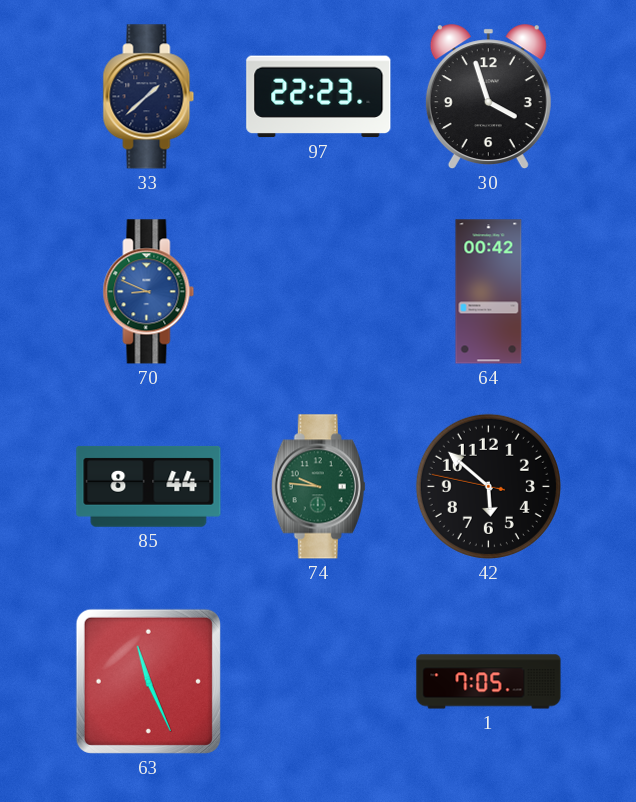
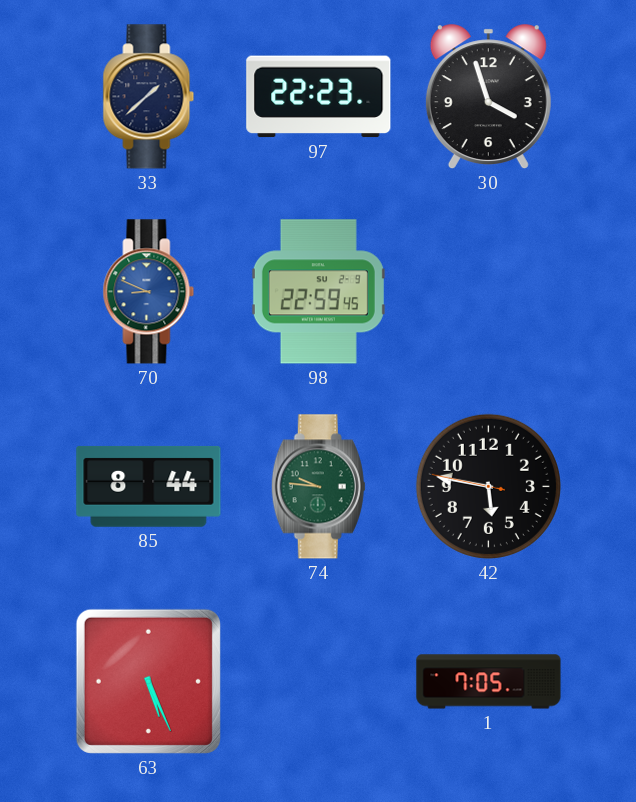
98: none -> 22:59
64: 00:42 -> none
42: 5:51 -> 5:46
63: 11:26 -> 5:26
